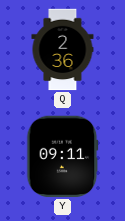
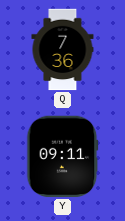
Q: 2:36 -> 7:36
